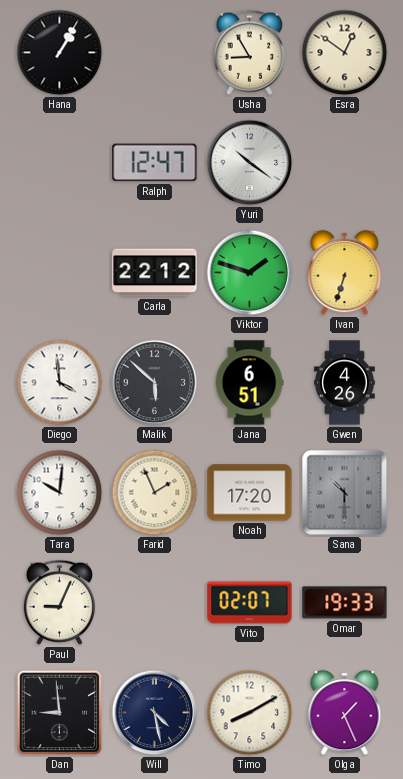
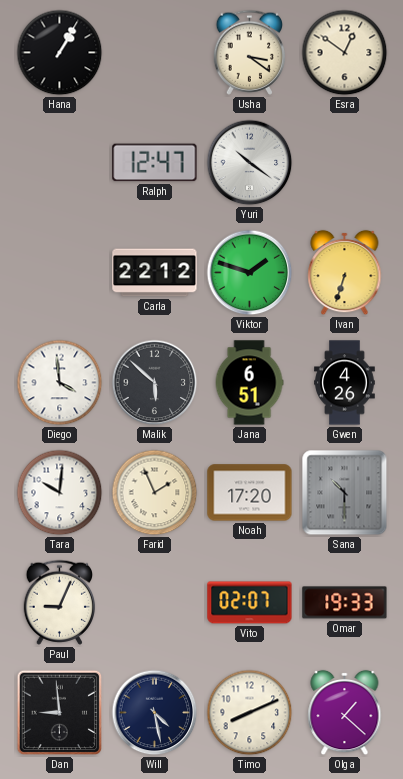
Usha: 8:55 -> 3:21
Timo: 8:10 -> 8:11
Olga: 1:26 -> 1:22
